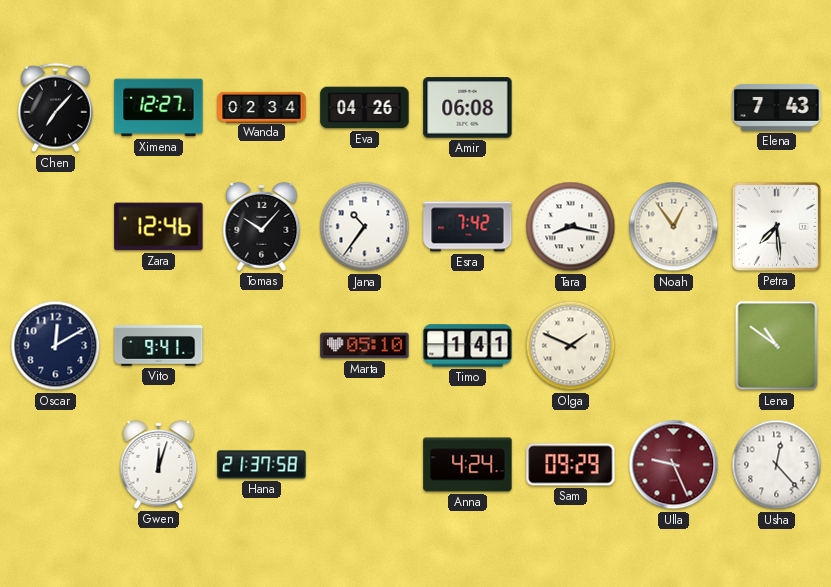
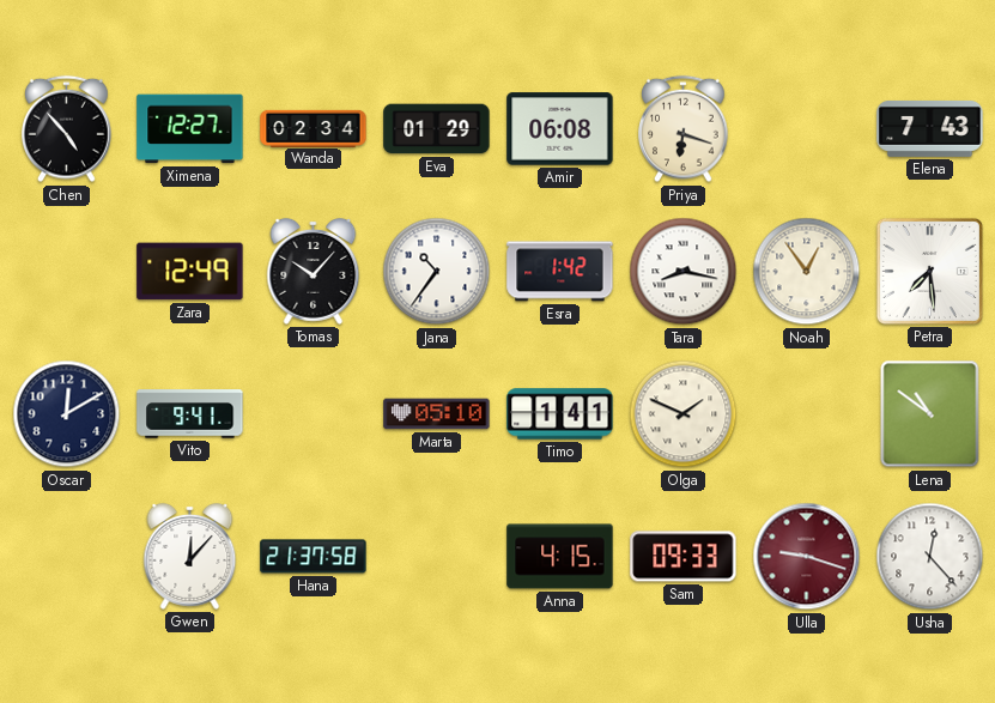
Chen: 7:07 -> 4:53
Eva: 04:26 -> 01:29
Priya: none -> 6:18
Zara: 12:46 -> 12:49
Esra: 7:42 -> 1:42
Gwen: 12:03 -> 12:07
Anna: 4:24 -> 4:15
Sam: 09:29 -> 09:33
Ulla: 9:26 -> 9:18
